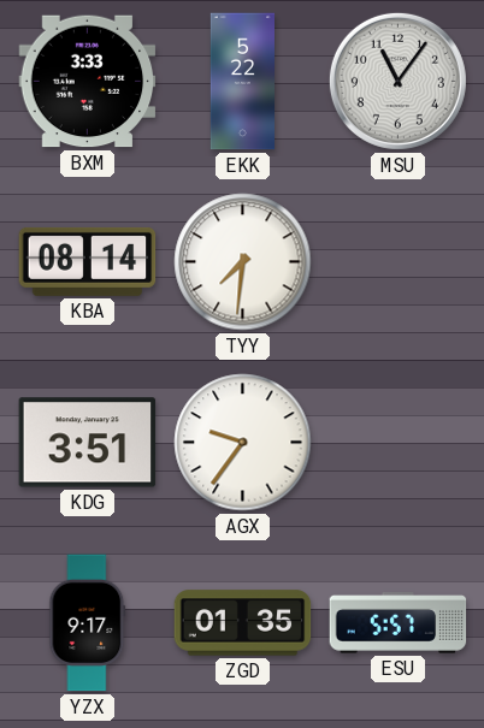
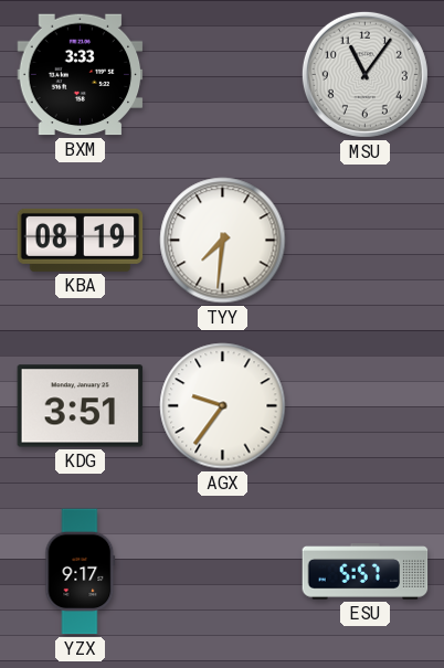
EKK: 5:22 -> none
KBA: 08:14 -> 08:19
ZGD: 01:35 -> none
